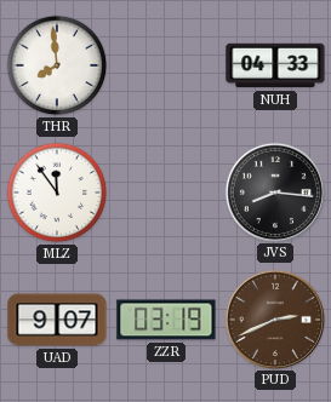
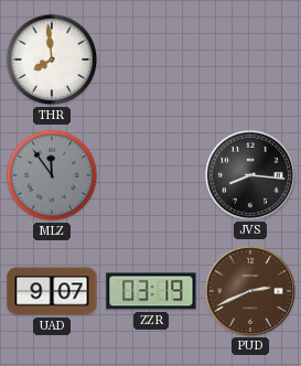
NUH: 04:33 -> none
MLZ dial: white -> grey
